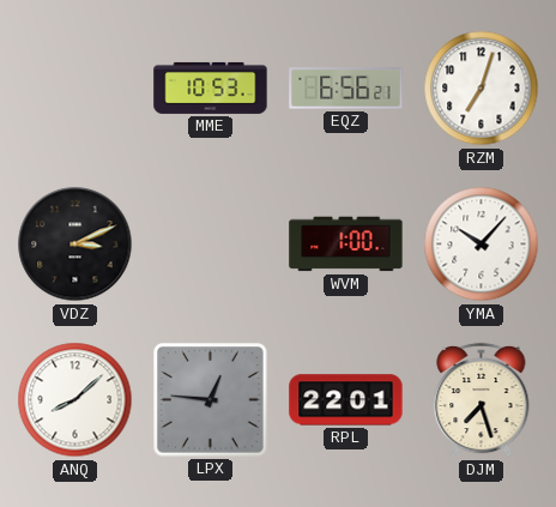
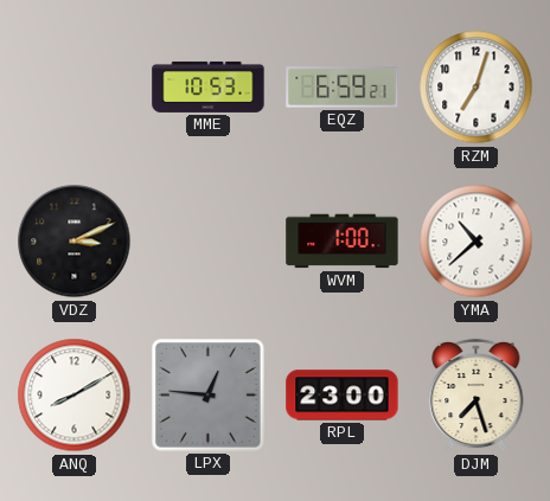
EQZ: 6:56 -> 6:59
YMA: 10:07 -> 10:38
ANQ: 8:08 -> 8:10
RPL: 22:01 -> 23:00
